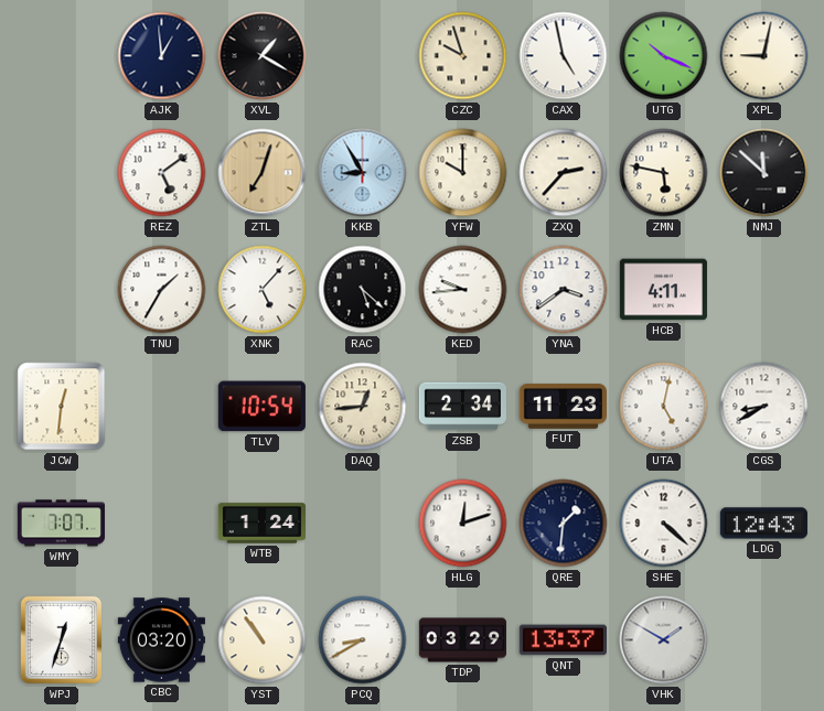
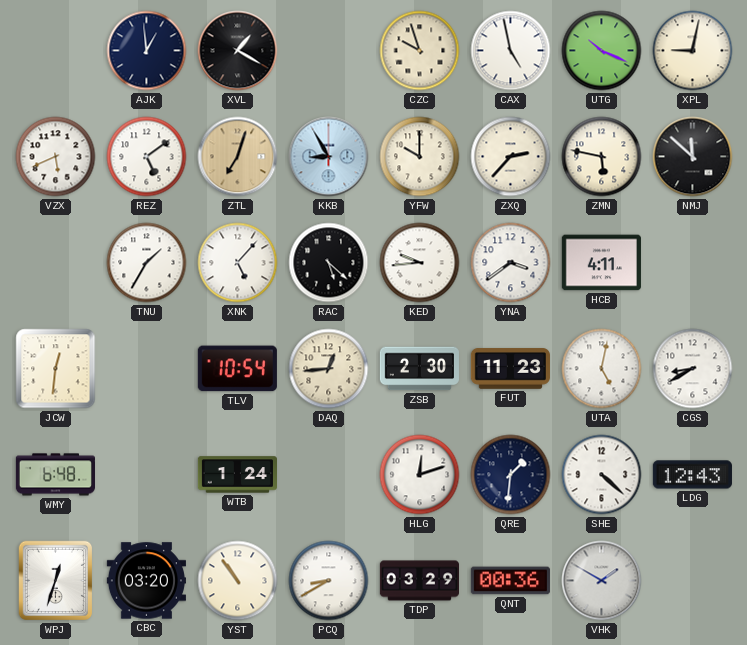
VZX: none -> 5:41
ZSB: 2:34 -> 2:30
WMY: 7:07 -> 6:48
QNT: 13:37 -> 00:36
